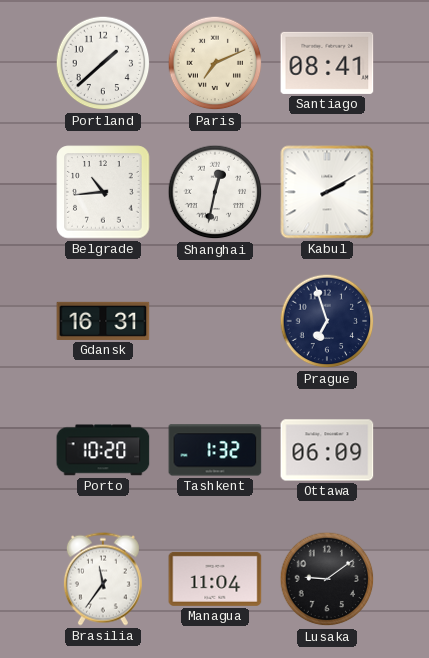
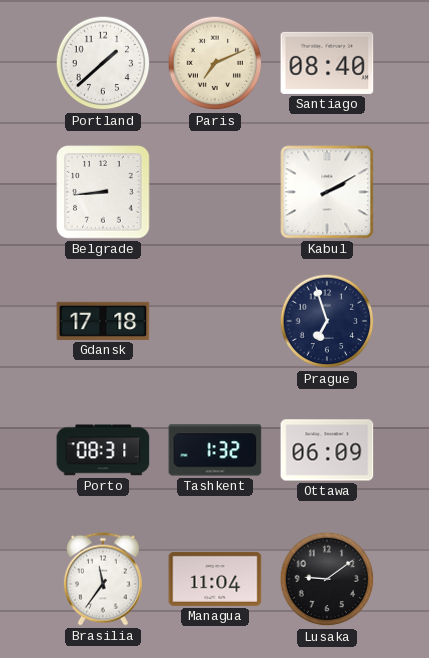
Santiago: 08:41 -> 08:40
Belgrade: 10:44 -> 8:44
Shanghai: 12:32 -> none
Gdansk: 16:31 -> 17:18
Porto: 10:20 -> 08:31
